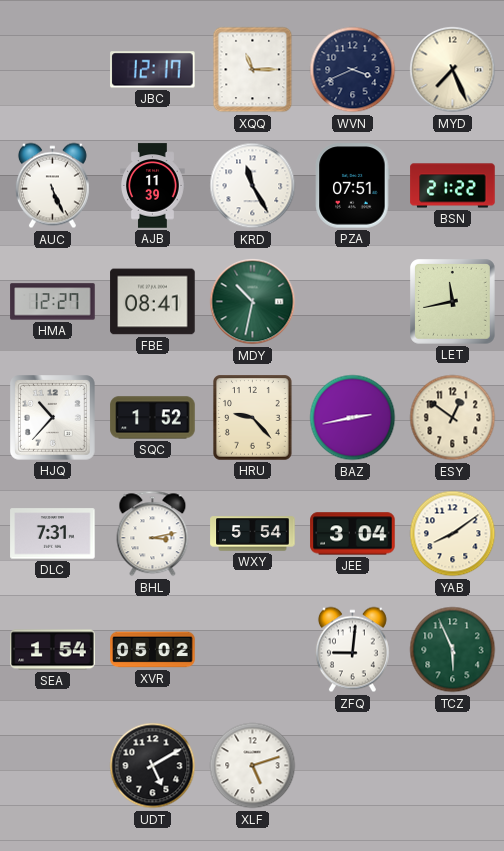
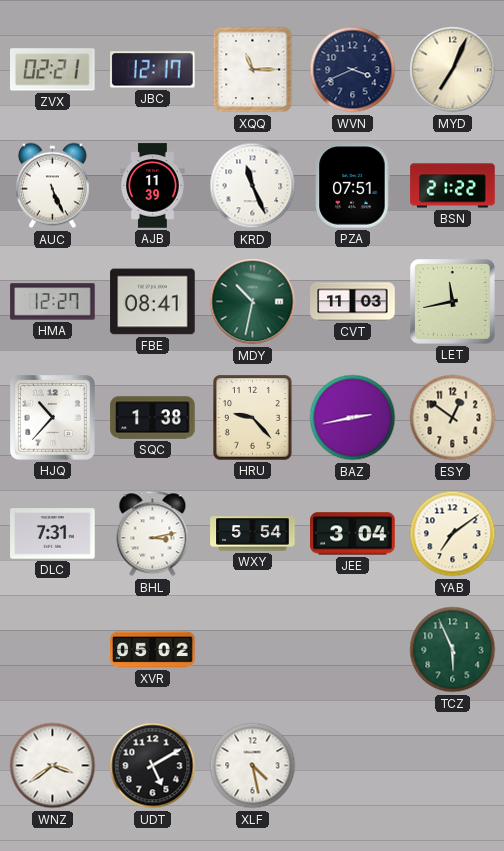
ZVX: none -> 02:21
MYD: 7:26 -> 7:04
KRD: 11:25 -> 11:26
CVT: none -> 11:03
SQC: 1:52 -> 1:38
YAB: 8:09 -> 7:09
SEA: 1:54 -> none
ZFQ: 9:01 -> none
WNZ: none -> 3:39
XLF: 5:12 -> 4:28
